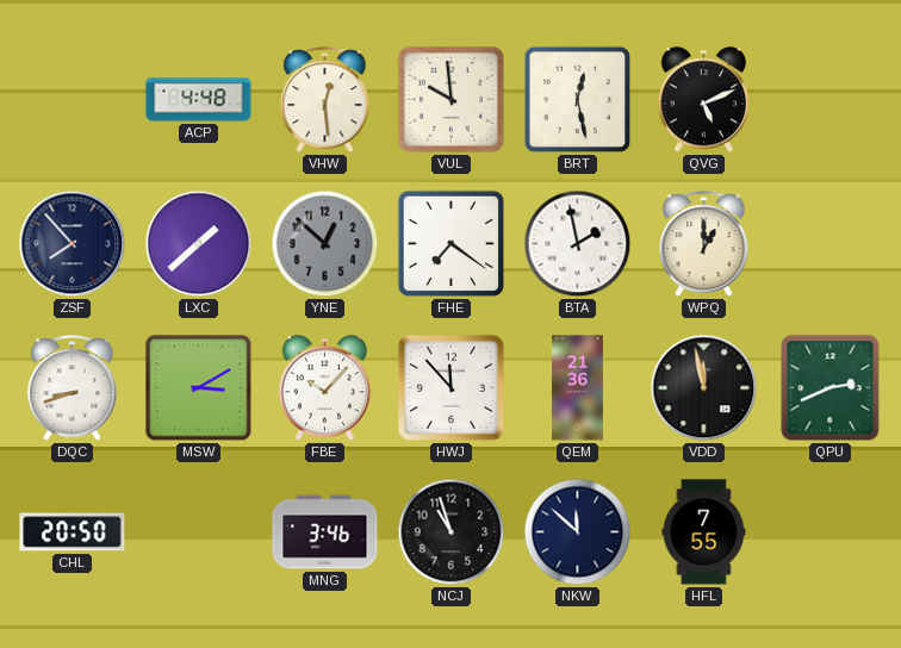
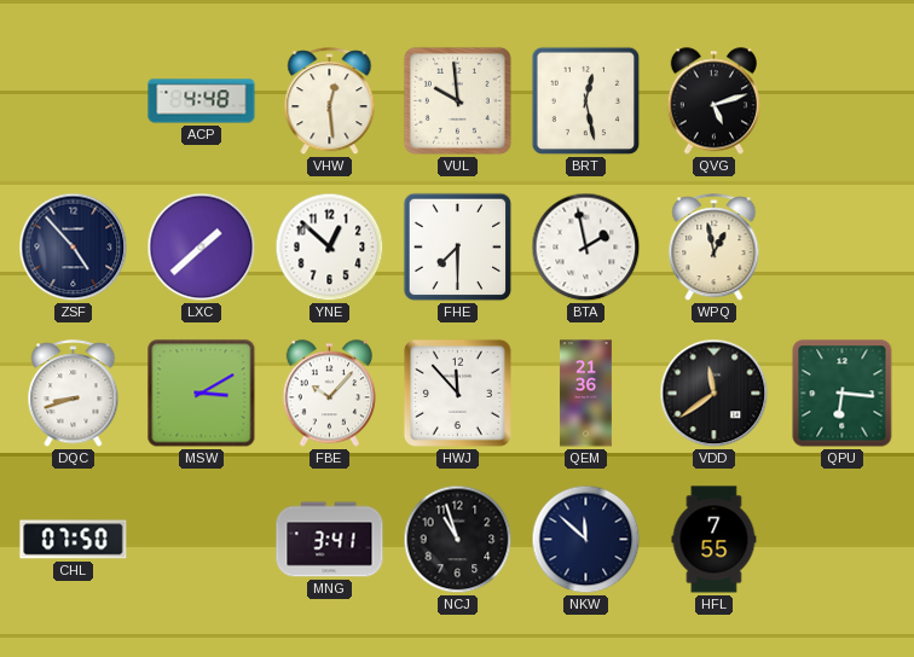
QVG: 5:11 -> 5:12
ZSF: 7:53 -> 4:53
YNE dial: grey -> white
FHE: 7:21 -> 7:30
WPQ: 1:00 -> 12:58
VDD: 11:58 -> 11:39
QPU: 2:41 -> 6:16
CHL: 20:50 -> 07:50
MNG: 3:46 -> 3:41
